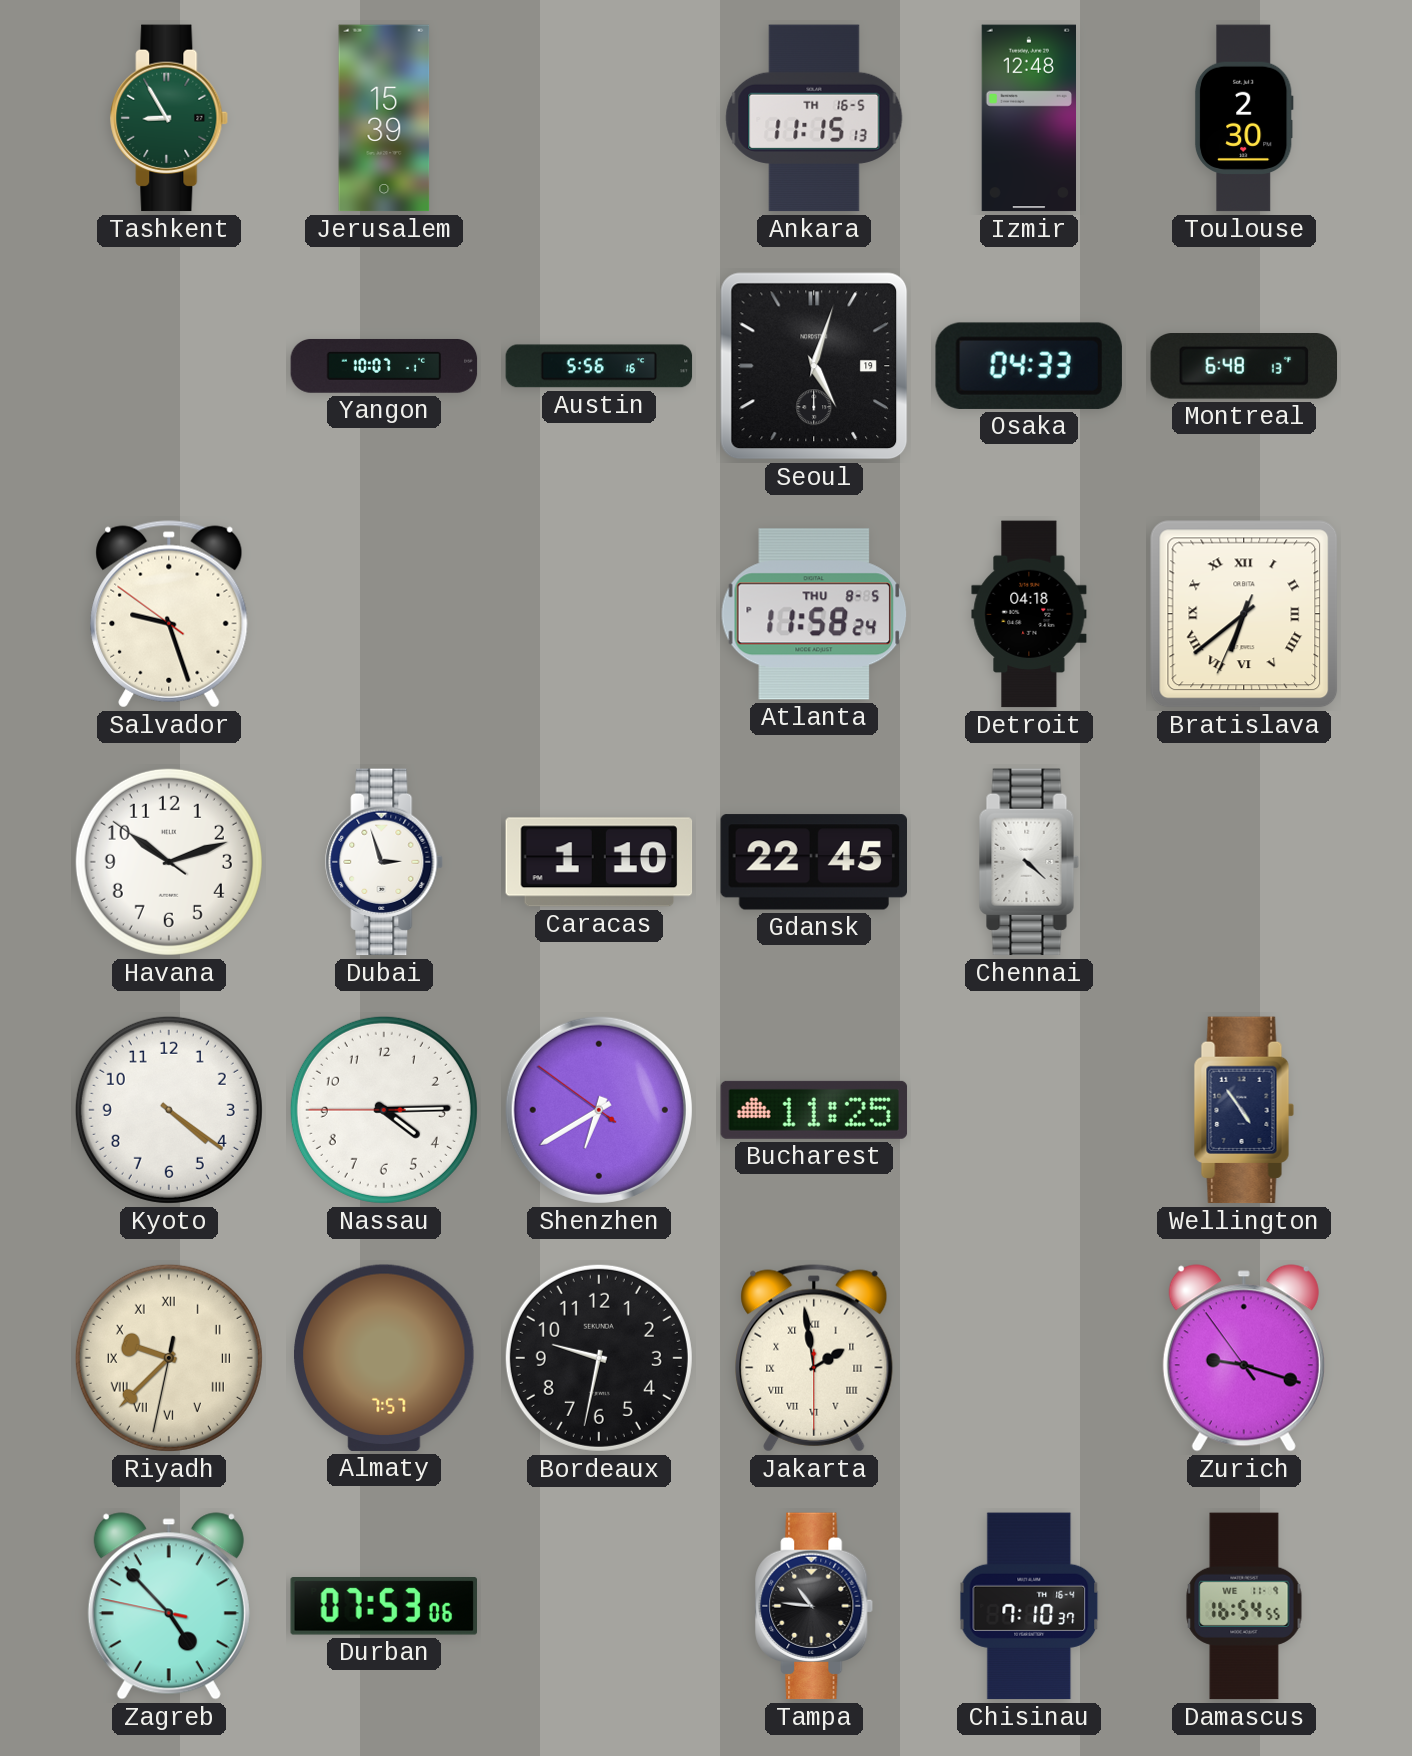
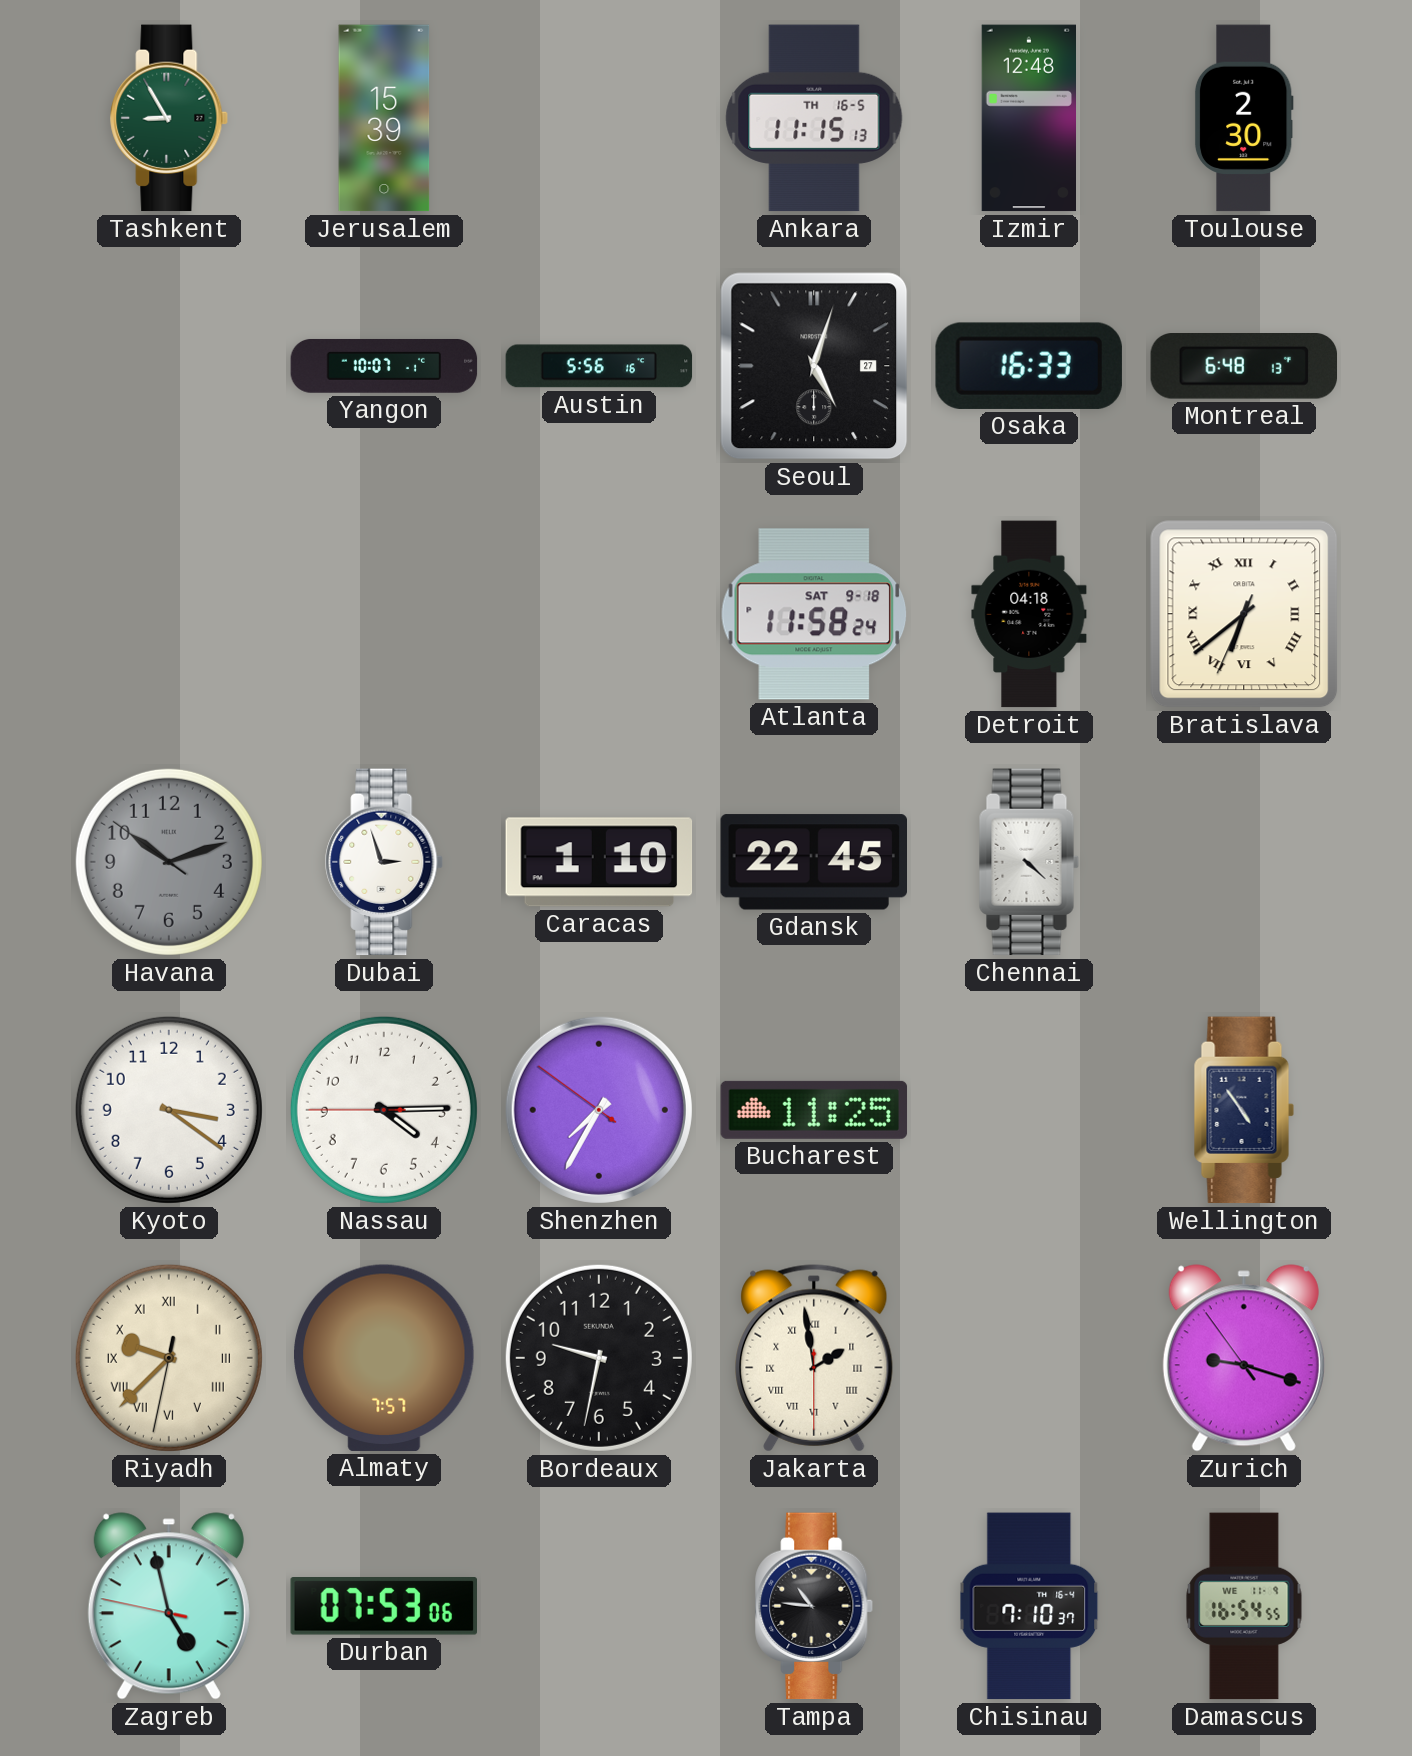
Seoul date: 19 -> 27
Osaka: 04:33 -> 16:33
Salvador: 9:26 -> none
Atlanta date: THU 8-5 -> SAT 9-18
Havana dial: white -> grey
Kyoto: 4:21 -> 3:21
Shenzhen: 6:39 -> 7:34
Zagreb: 4:52 -> 4:57
